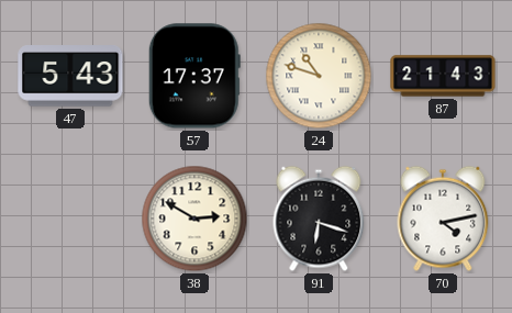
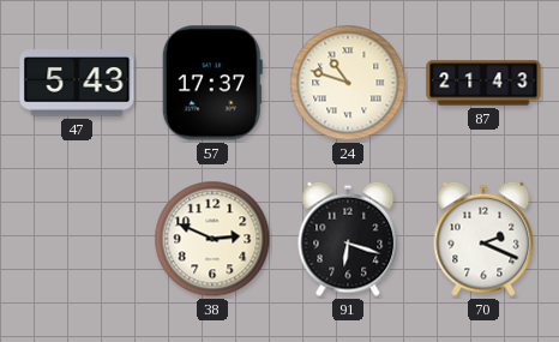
38: 2:50 -> 2:49
70: 4:13 -> 2:19
